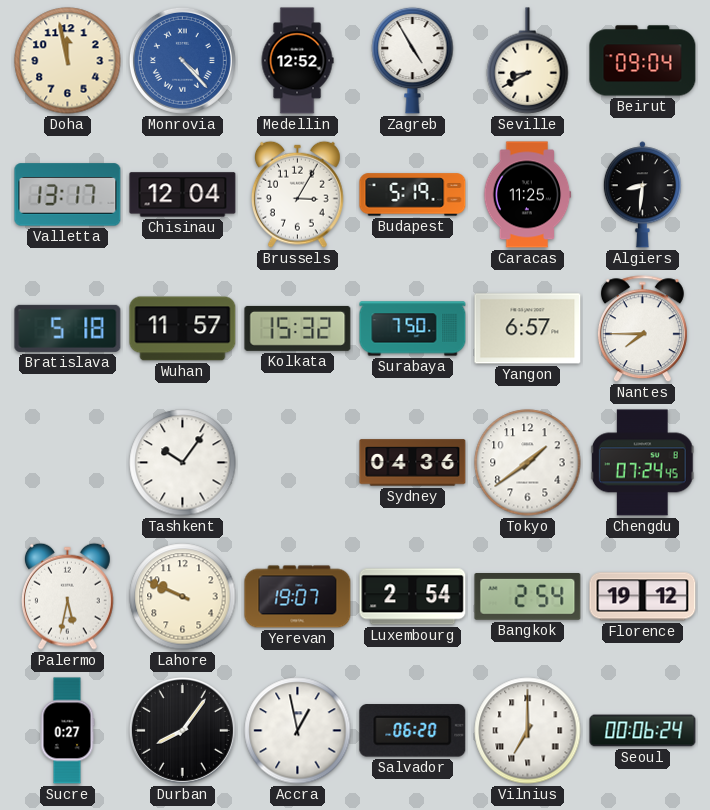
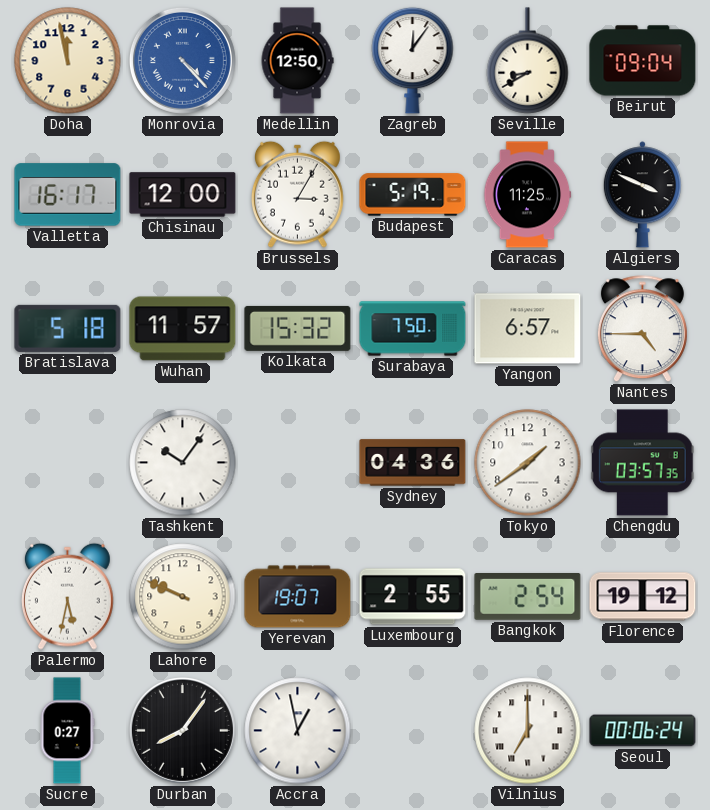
Medellin: 12:52 -> 12:50
Zagreb: 4:55 -> 12:06
Valletta: 13:17 -> 16:17
Chisinau: 12:04 -> 12:00
Algiers: 8:31 -> 3:49
Nantes: 7:45 -> 4:45
Chengdu: 07:24 -> 03:57
Luxembourg: 2:54 -> 2:55
Salvador: 06:20 -> none
